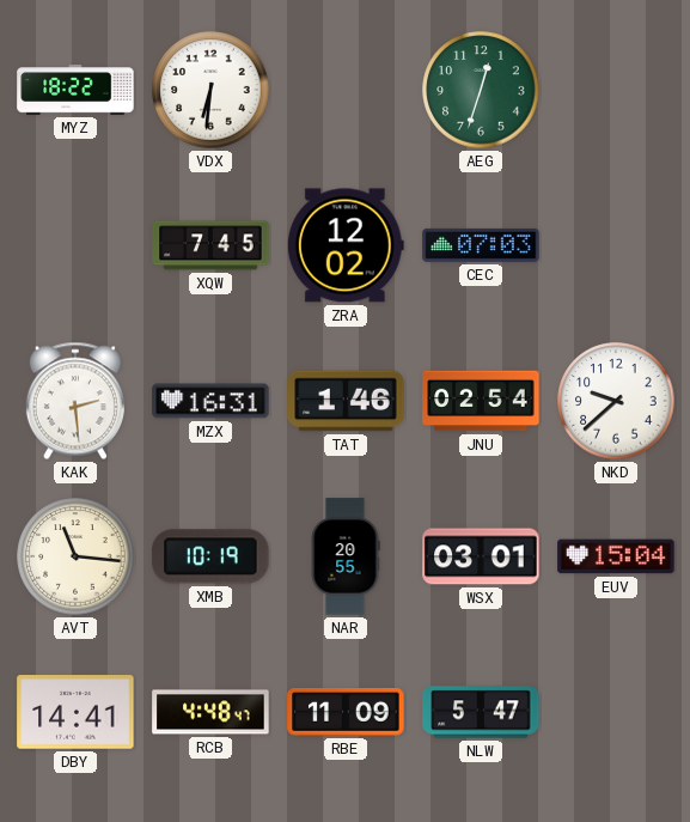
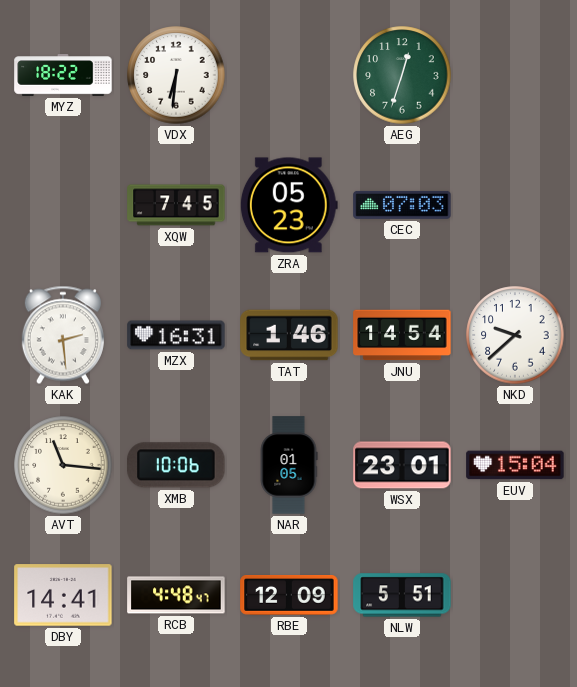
ZRA: 12:02 -> 05:23
JNU: 02:54 -> 14:54
XMB: 10:19 -> 10:06
NAR: 20:55 -> 01:05
WSX: 03:01 -> 23:01
RBE: 11:09 -> 12:09
NLW: 5:47 -> 5:51
